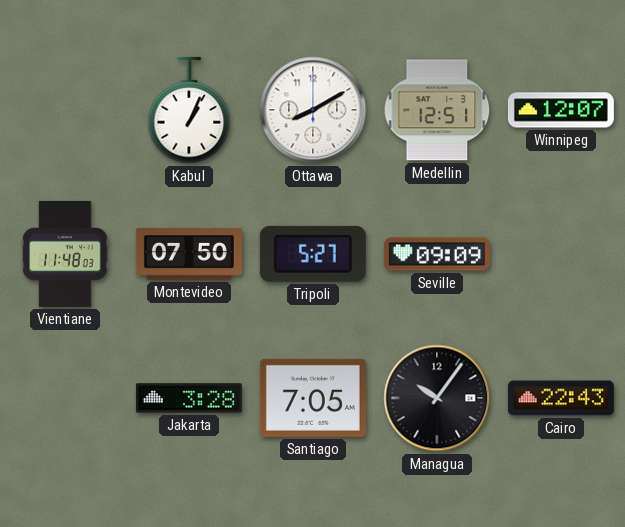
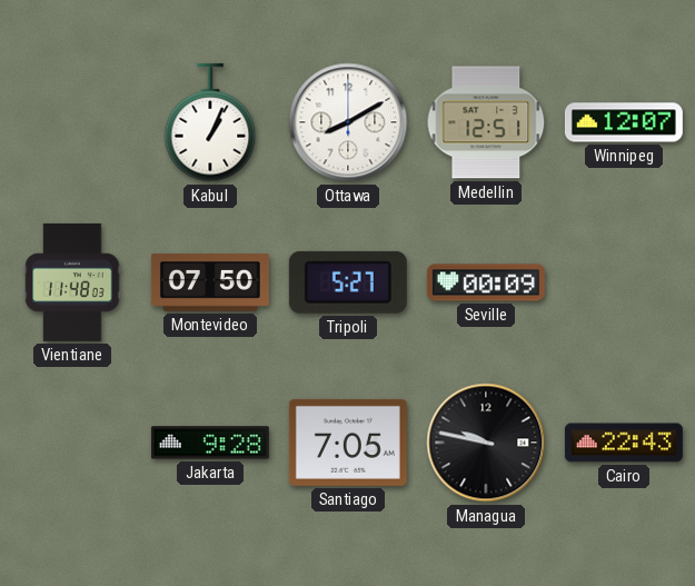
Seville: 09:09 -> 00:09
Jakarta: 3:28 -> 9:28
Managua: 10:06 -> 9:47
